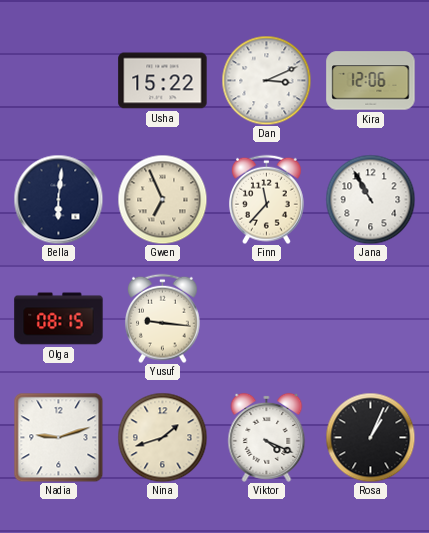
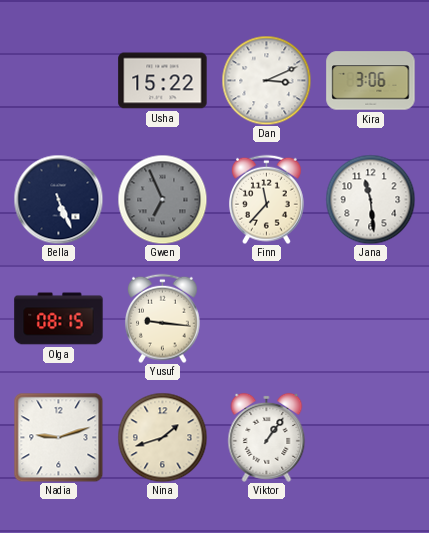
Kira: 12:06 -> 3:06
Bella: 6:01 -> 5:26
Gwen dial: cream -> grey
Jana: 10:55 -> 11:29
Viktor: 4:19 -> 1:06
Rosa: 1:04 -> none
